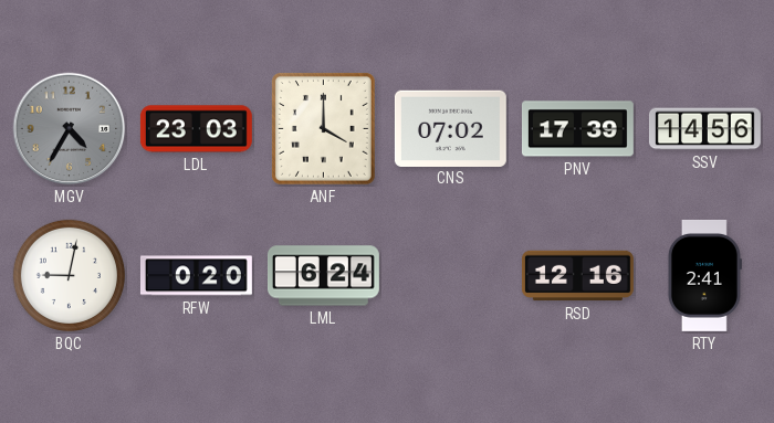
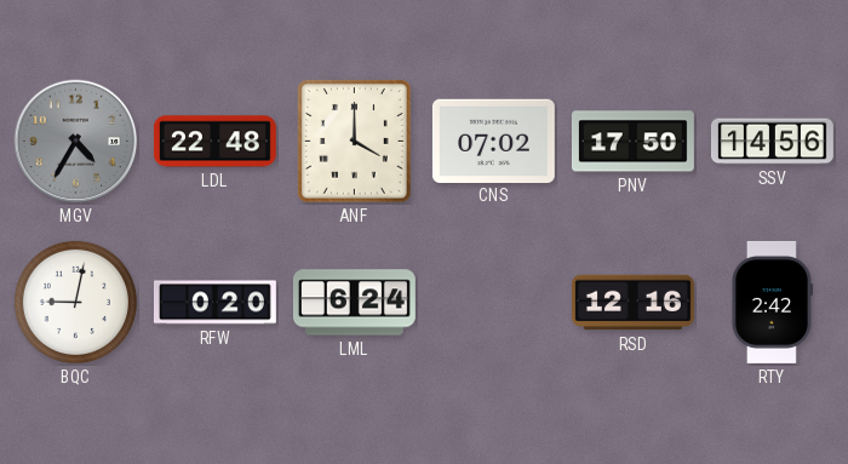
LDL: 23:03 -> 22:48
PNV: 17:39 -> 17:50
RTY: 2:41 -> 2:42
